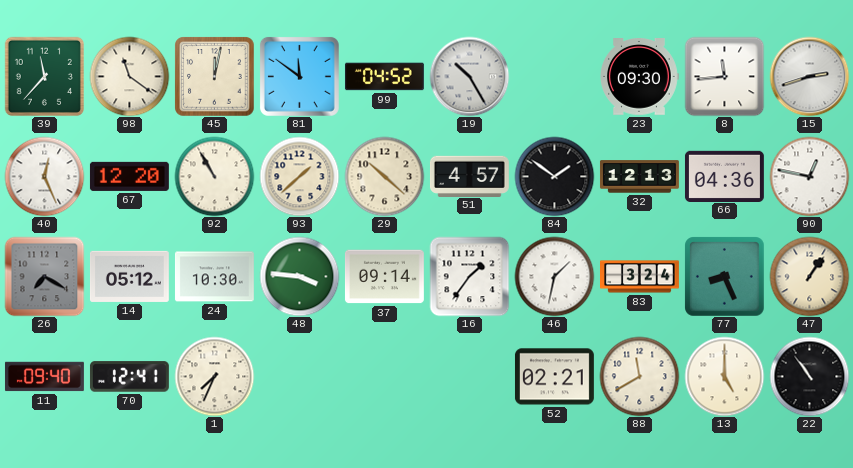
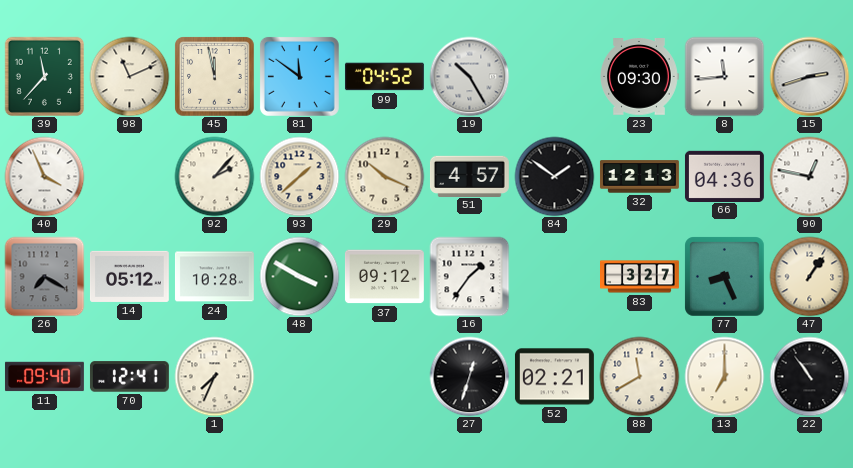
98: 11:21 -> 11:11
45: 12:02 -> 11:58
40: 12:26 -> 3:56
67: 12:20 -> none
92: 10:55 -> 2:07
29: 10:22 -> 10:19
24: 10:30 -> 10:28
48: 3:46 -> 3:50
37: 09:14 -> 09:12
46: 1:32 -> none
83: 3:24 -> 3:27
27: none -> 12:33
13: 5:00 -> 7:00
